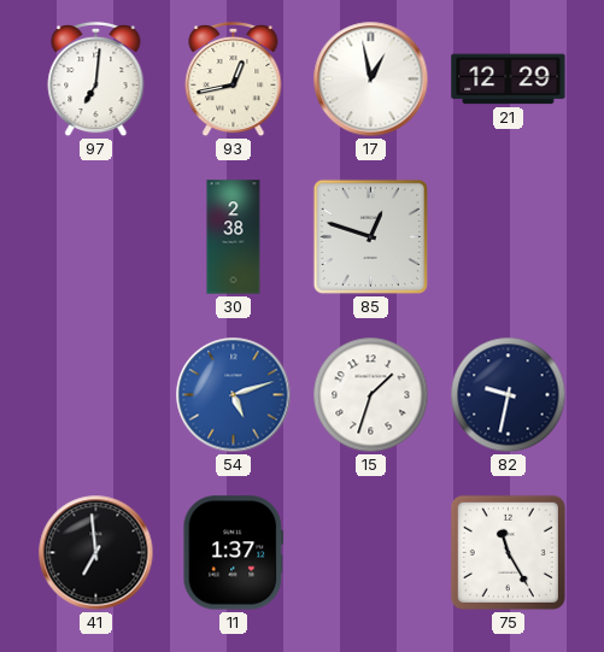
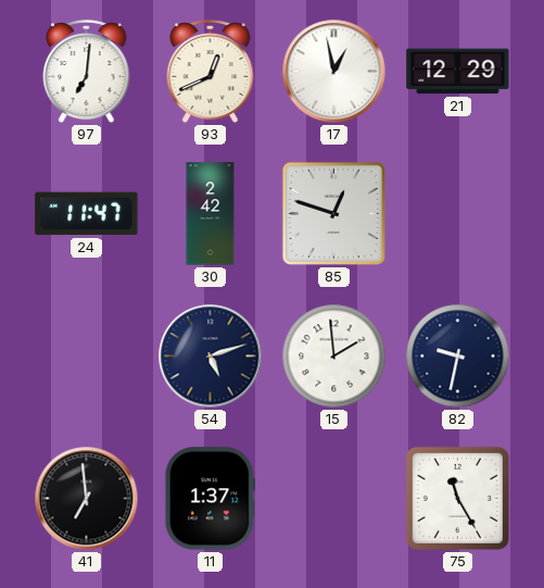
93: 12:43 -> 12:41
24: none -> 11:47
30: 2:38 -> 2:42
54 dial: blue -> navy
15: 1:33 -> 1:59
